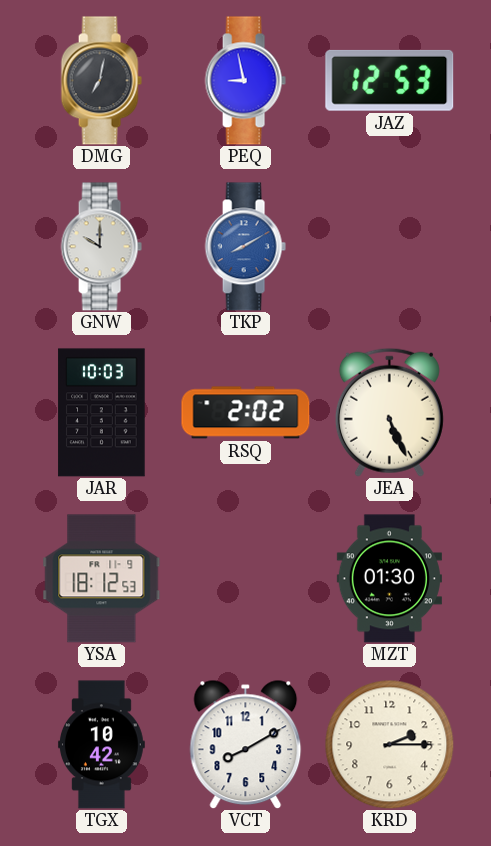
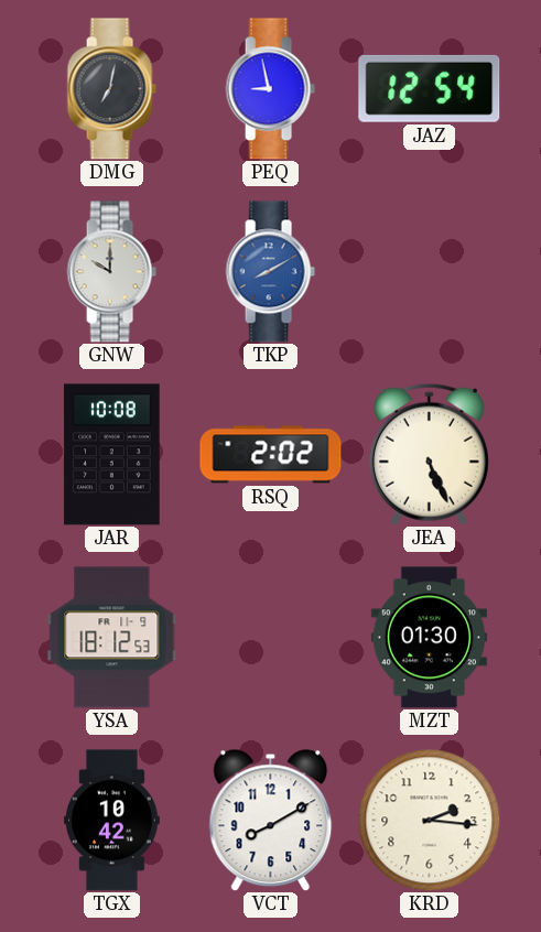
JAZ: 12:53 -> 12:54
JAR: 10:03 -> 10:08
KRD: 2:15 -> 2:16
